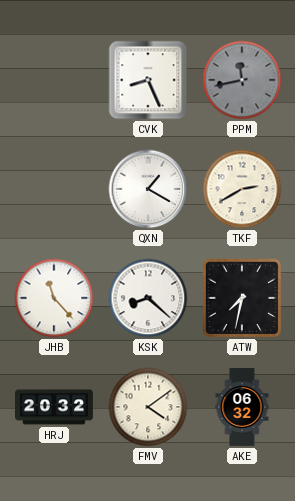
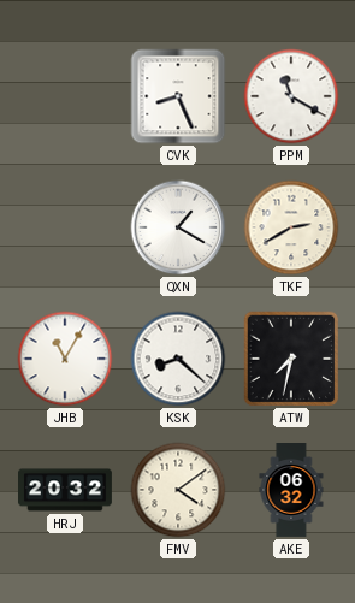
PPM: 11:43 -> 11:20
PPM dial: grey -> white
JHB: 11:23 -> 11:05
